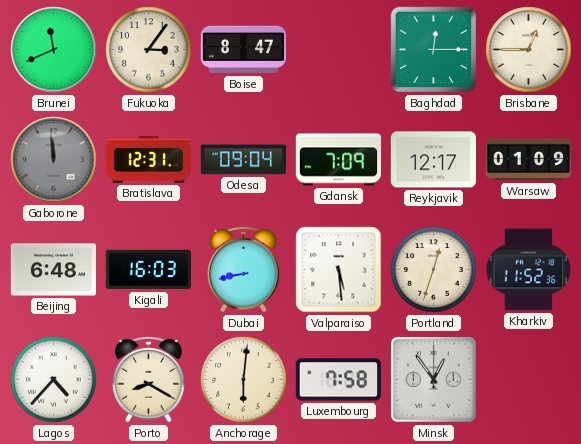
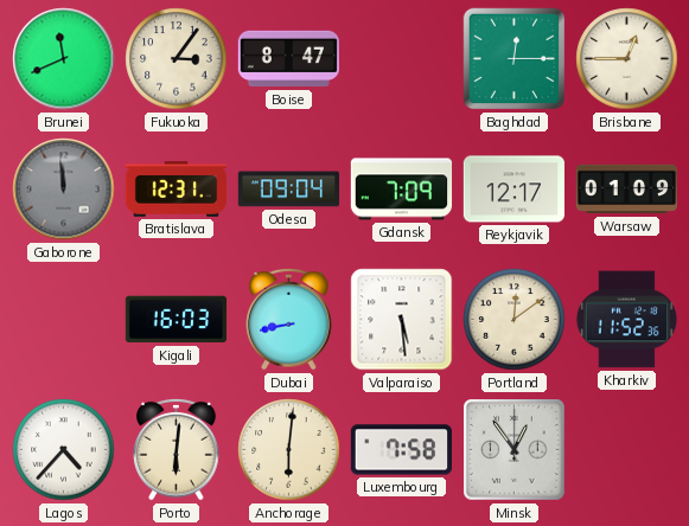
Beijing: 6:48 -> none
Portland: 12:33 -> 12:09
Porto: 8:20 -> 6:01
